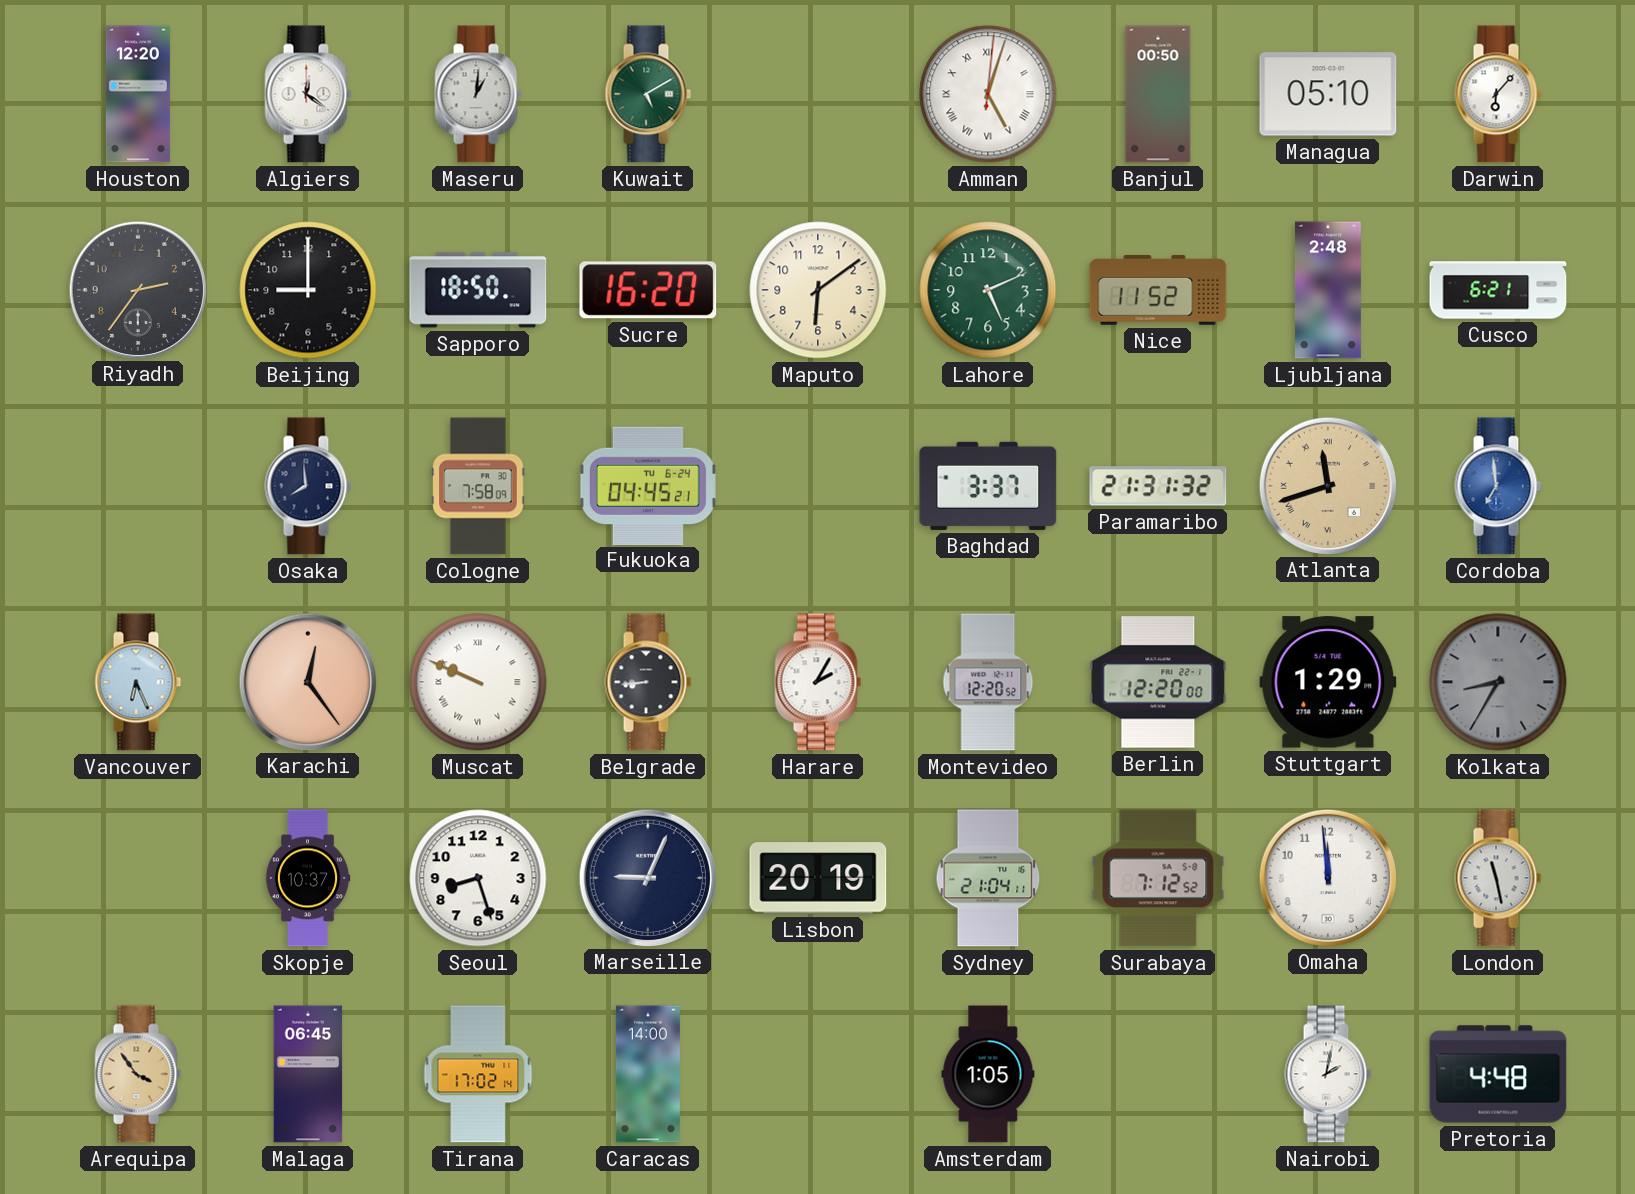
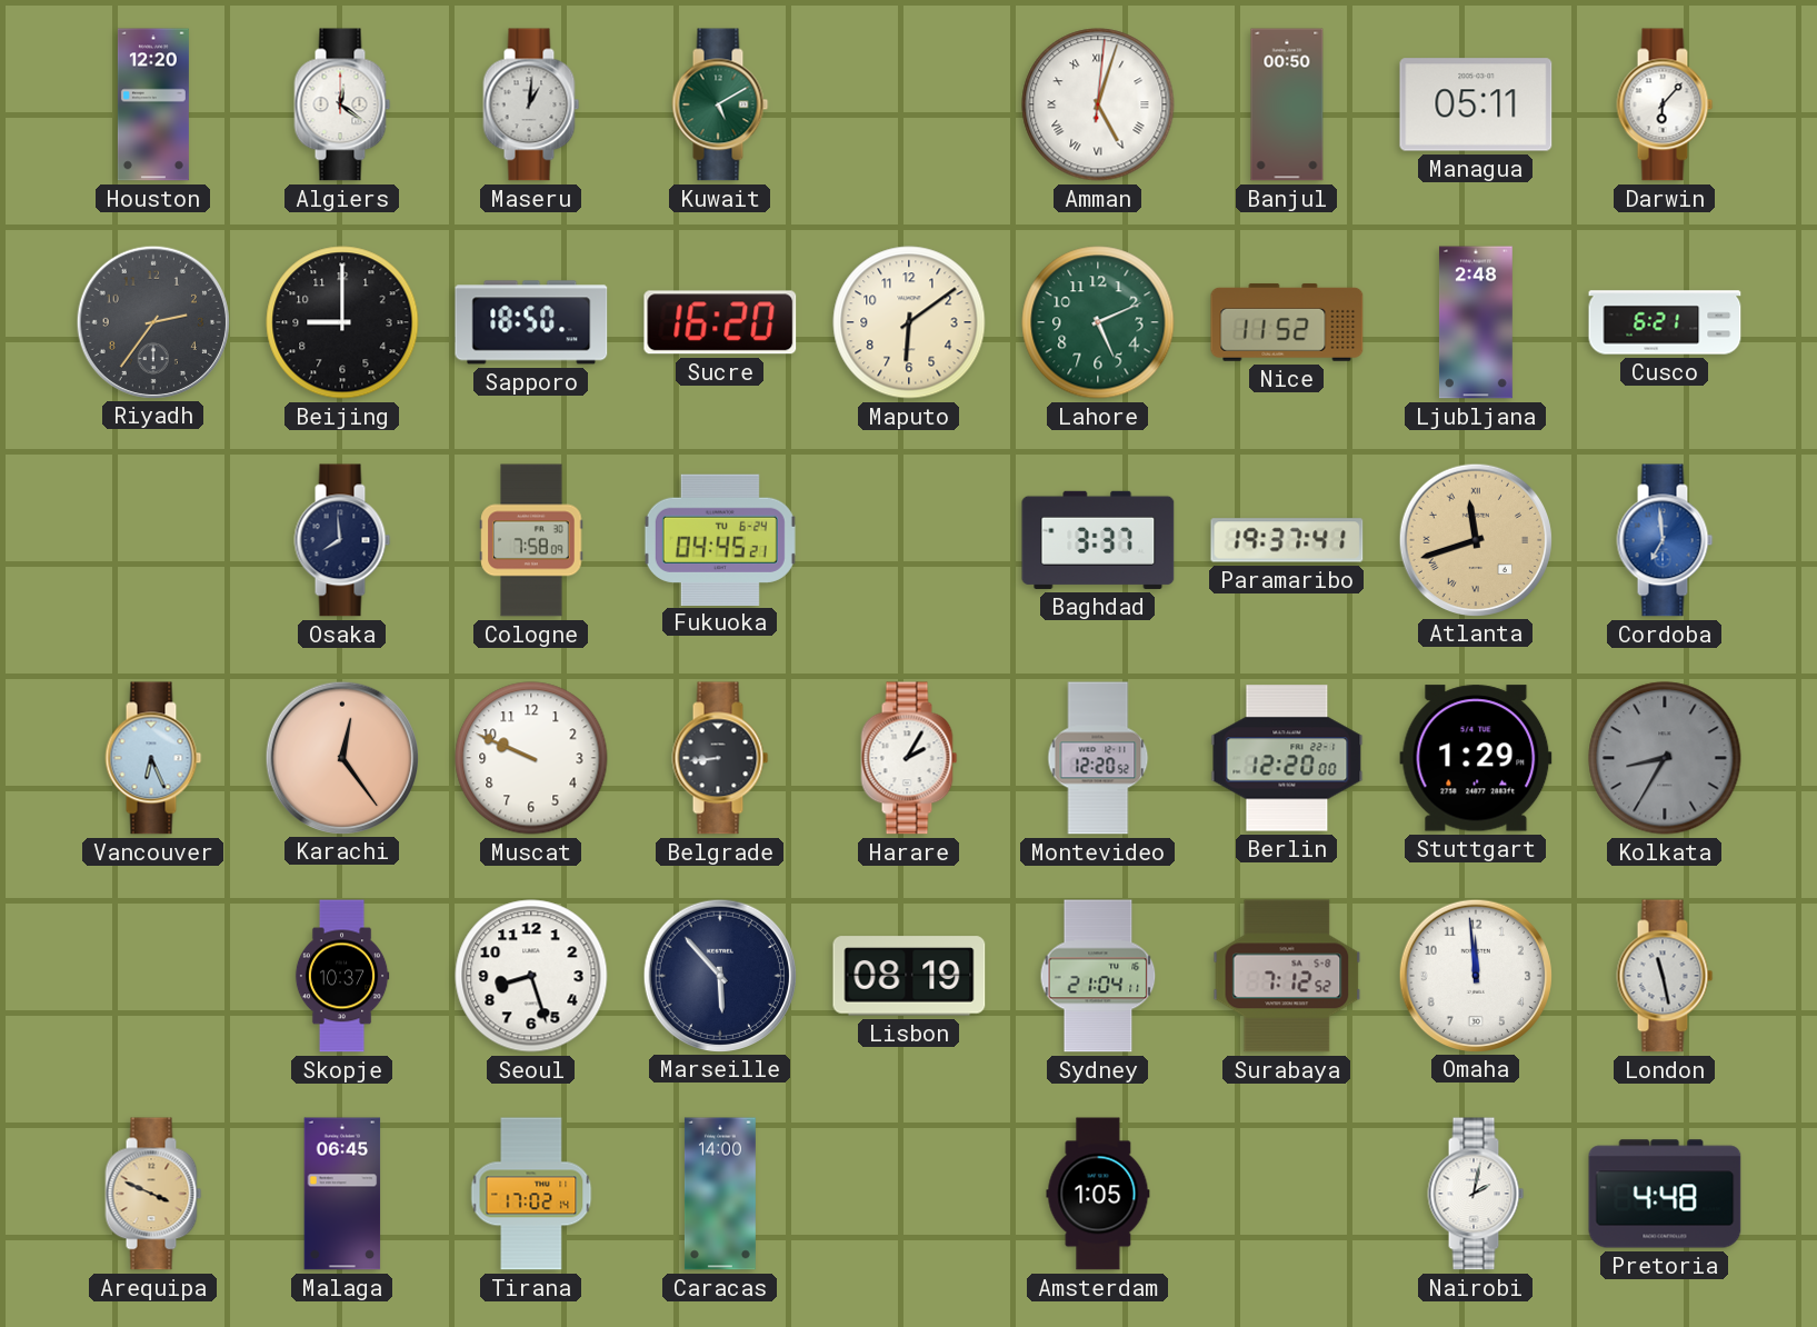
Managua: 05:10 -> 05:11
Paramaribo: 21:31 -> 19:37
Muscat numerals: Roman -> Arabic
Marseille: 9:04 -> 5:53
Lisbon: 20:19 -> 08:19
Arequipa: 3:54 -> 3:49
